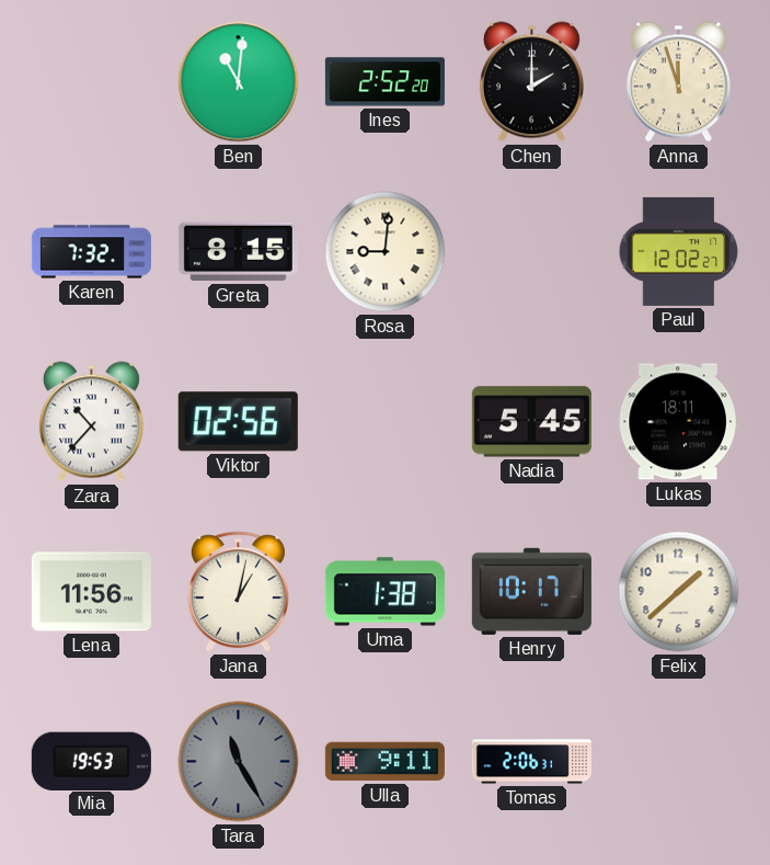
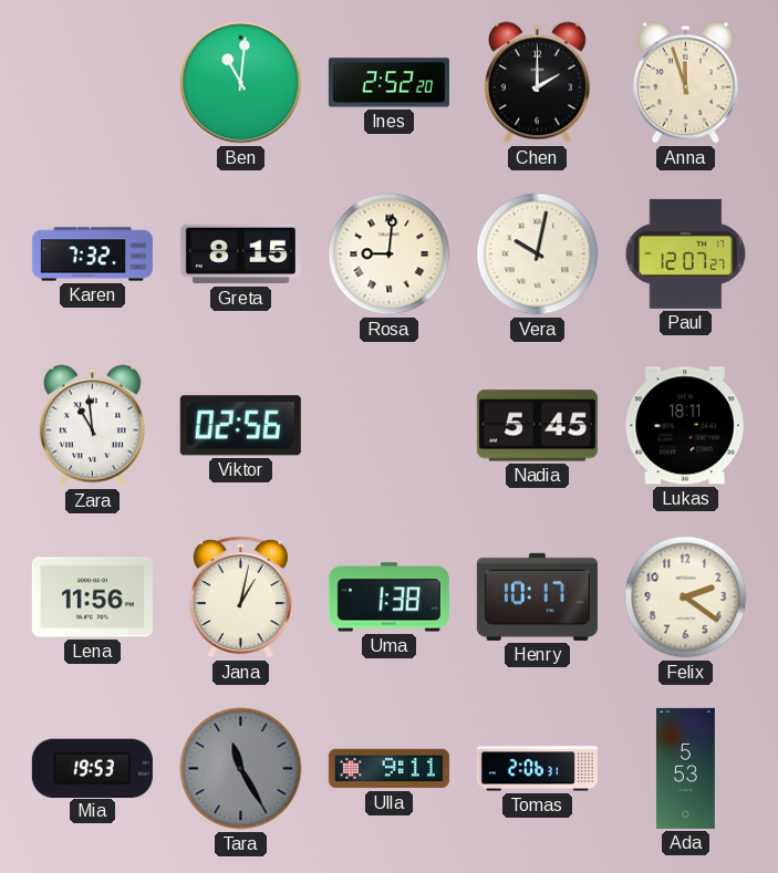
Vera: none -> 10:02
Paul: 12:02 -> 12:07
Zara: 10:37 -> 10:59
Felix: 1:38 -> 2:21
Ada: none -> 5:53
